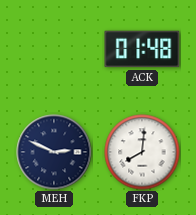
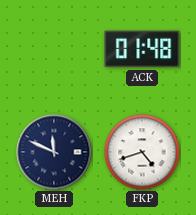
MEH: 2:49 -> 11:49
FKP: 8:01 -> 4:42
